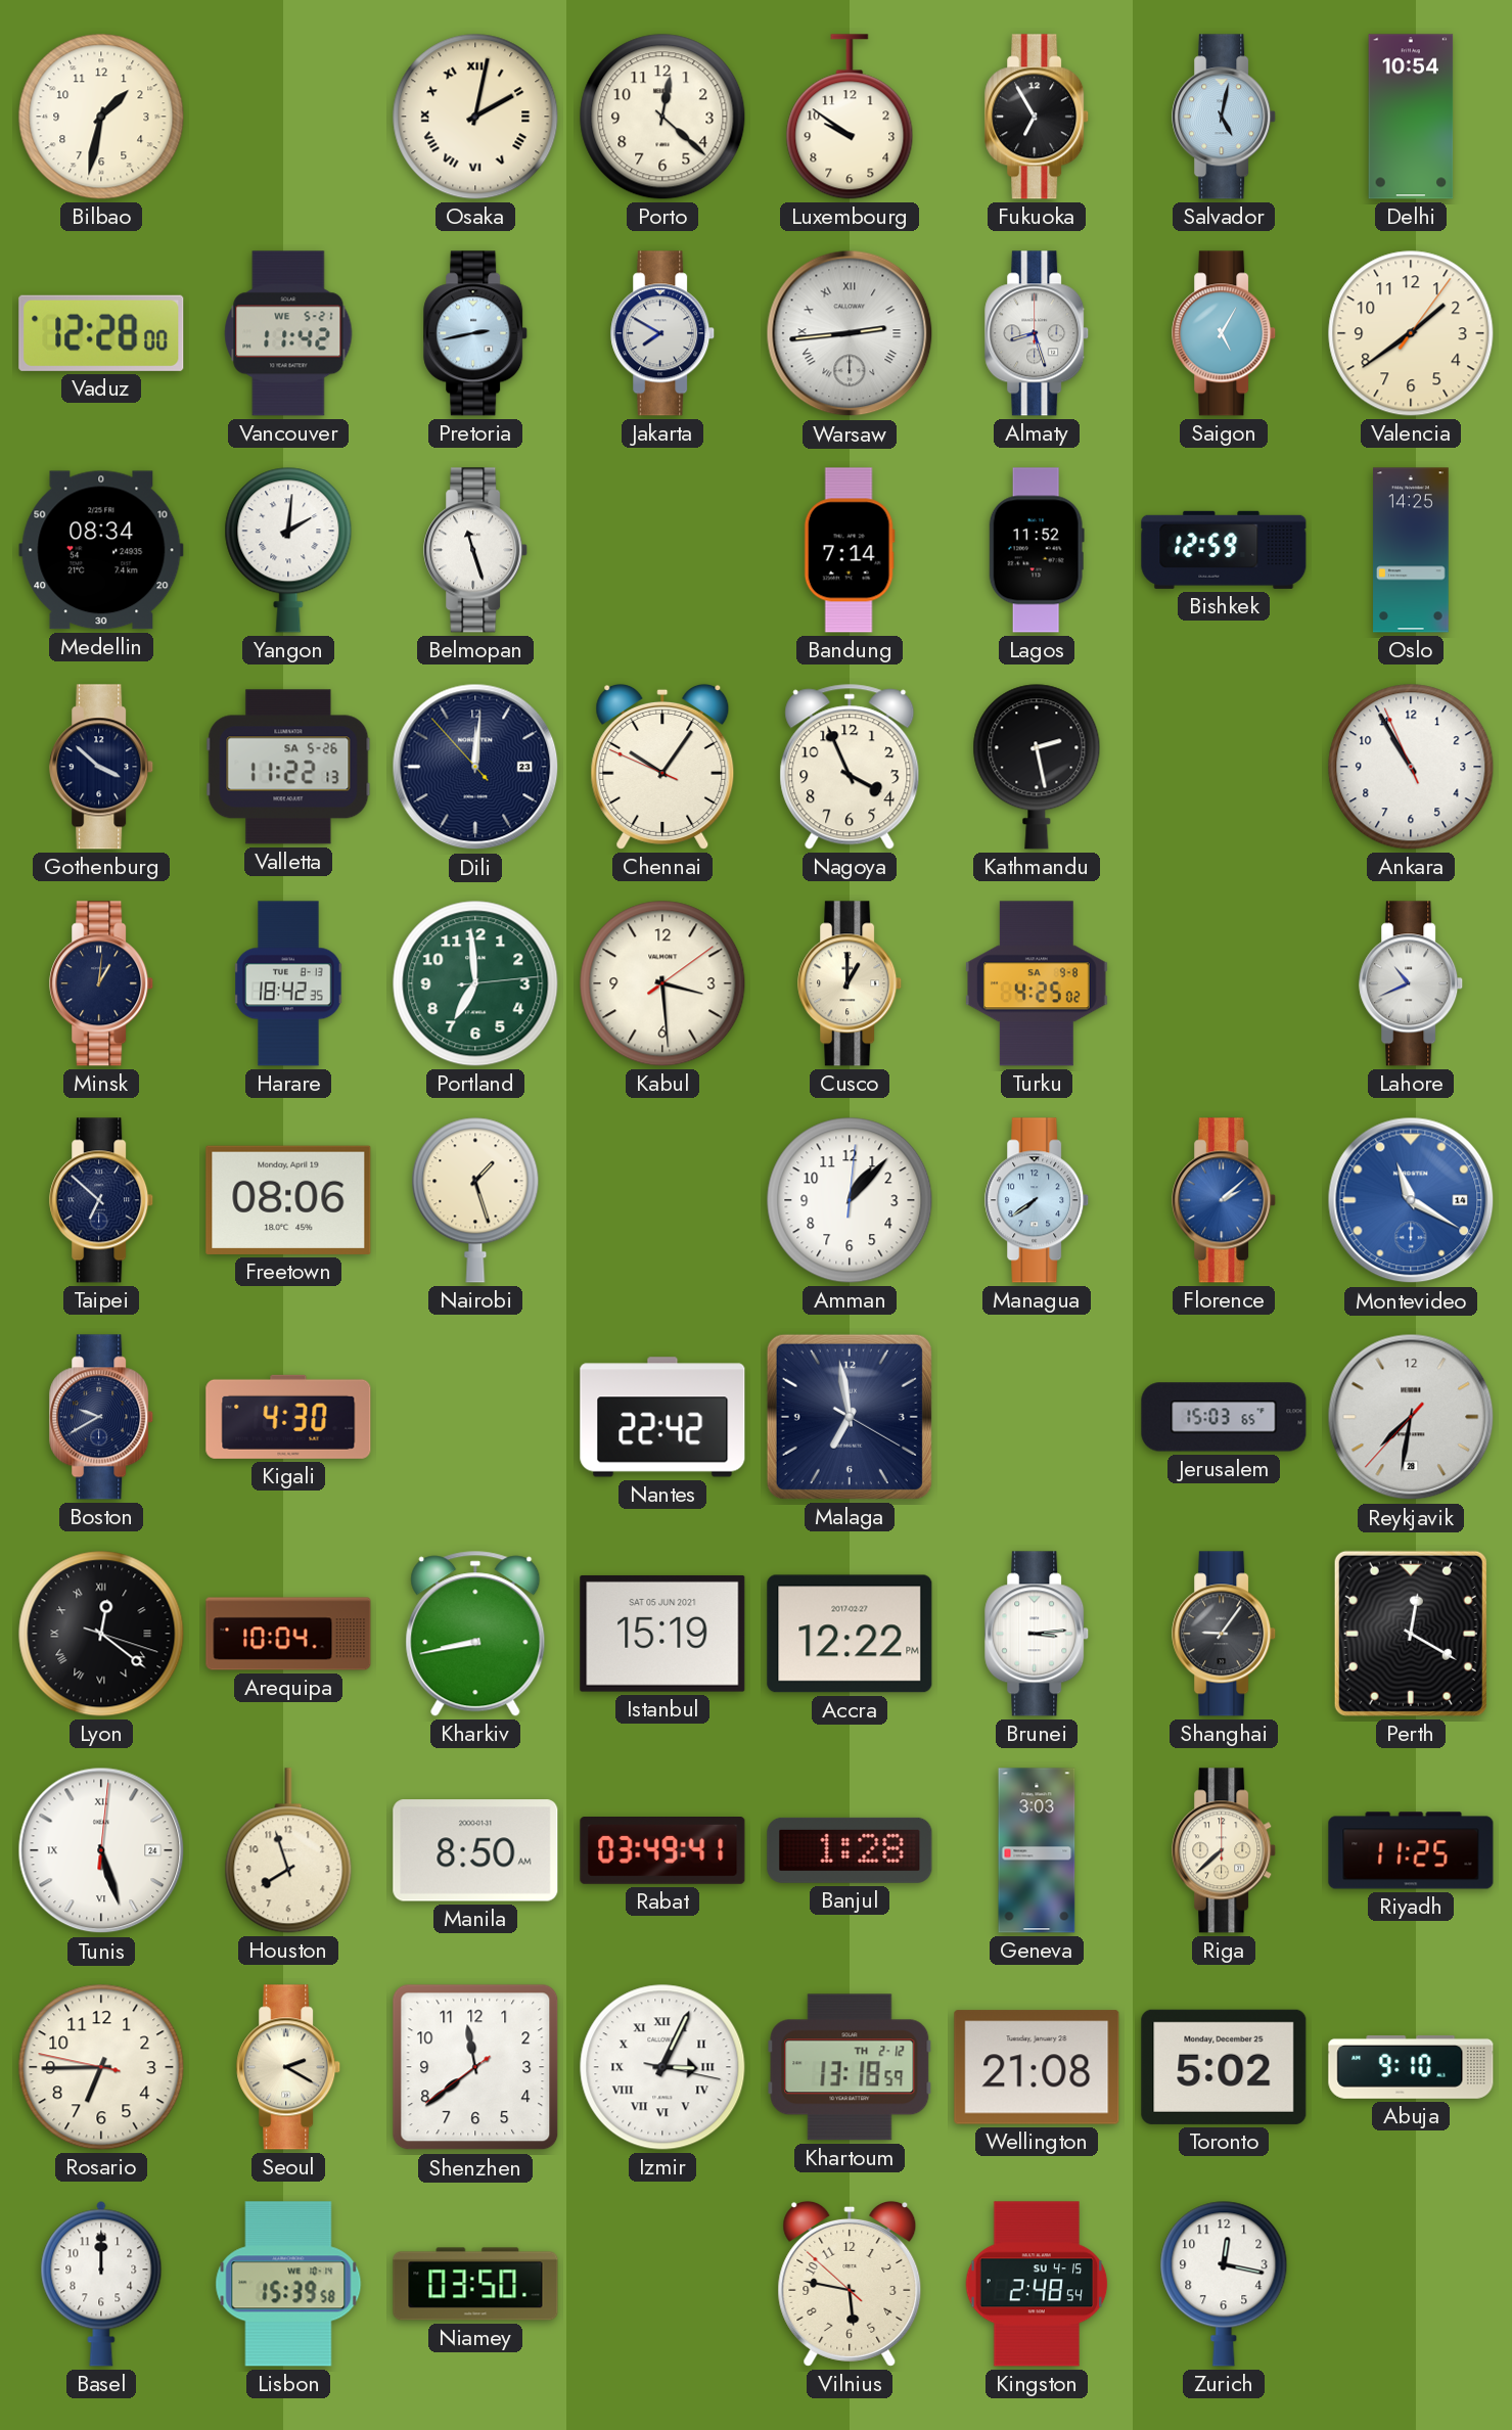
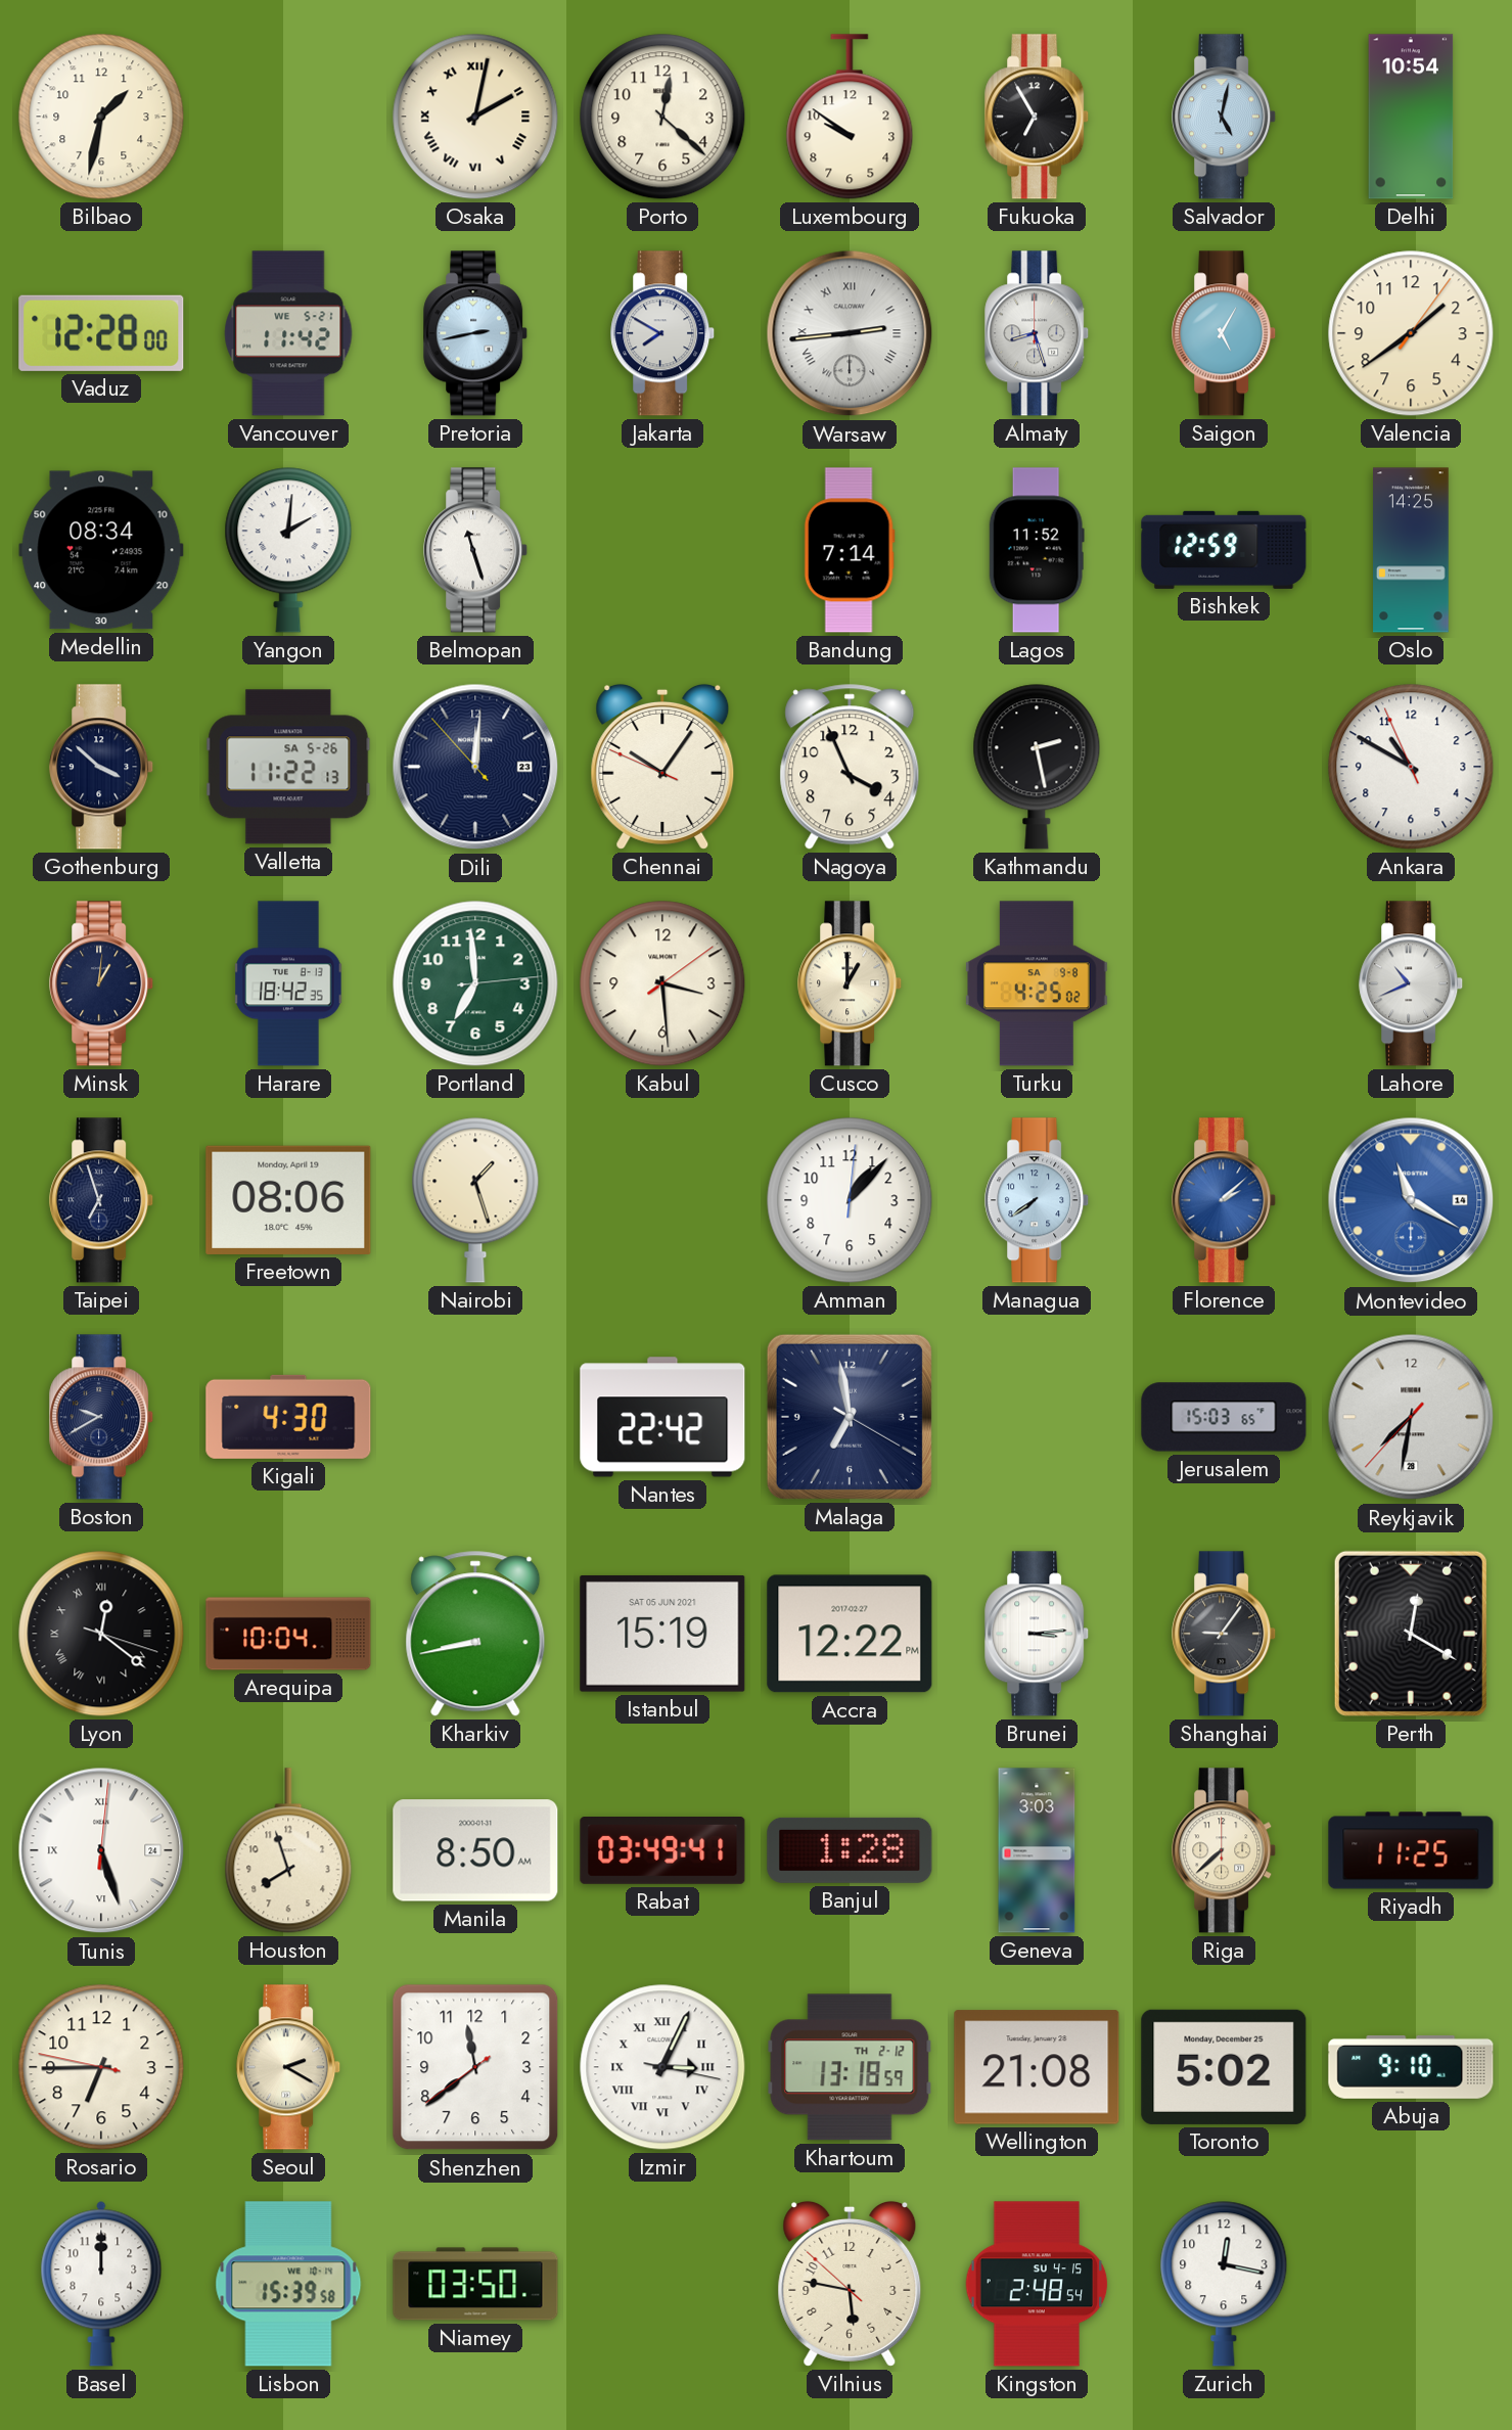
Ankara: 10:54 -> 10:49
Taipei: 6:52 -> 6:57
